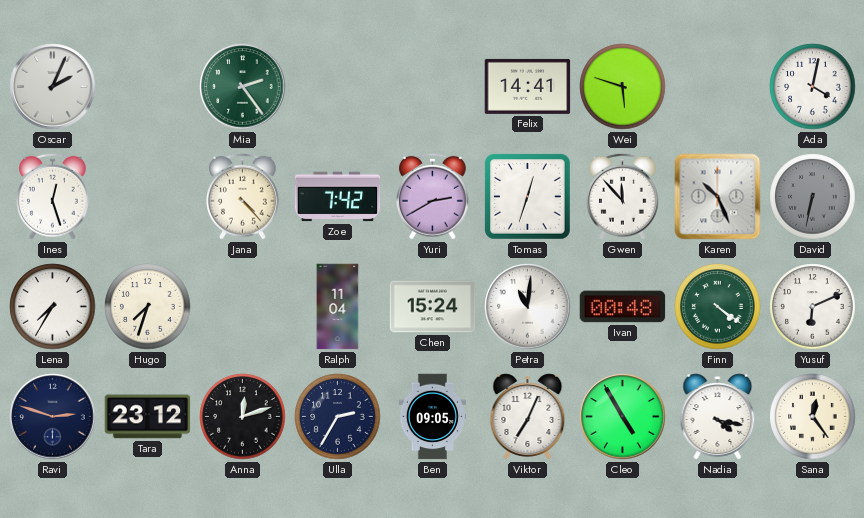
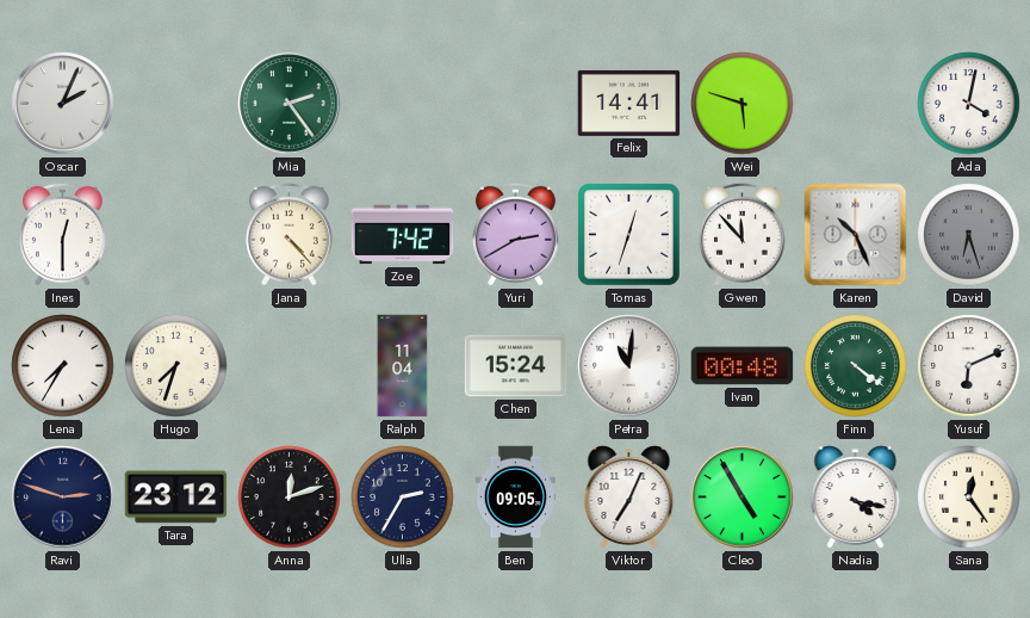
Ines: 12:27 -> 12:30
David: 6:32 -> 6:27
